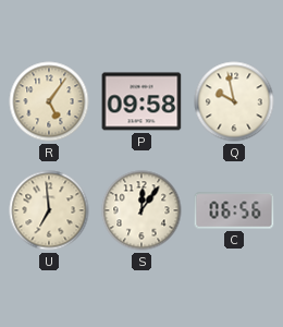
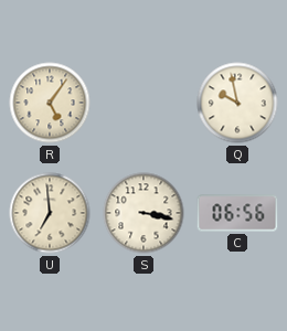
P: 09:58 -> none
S: 12:06 -> 3:17
